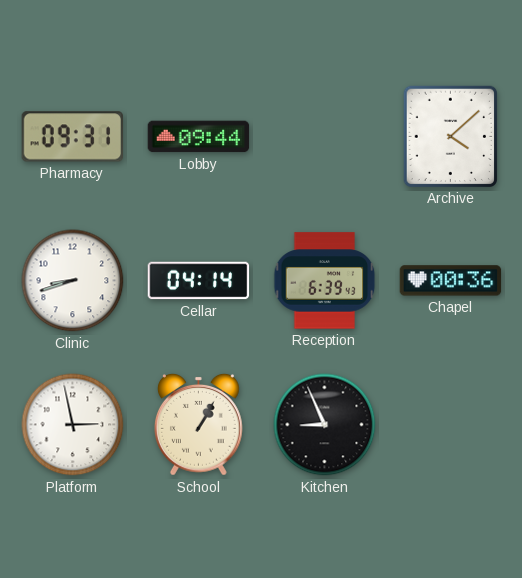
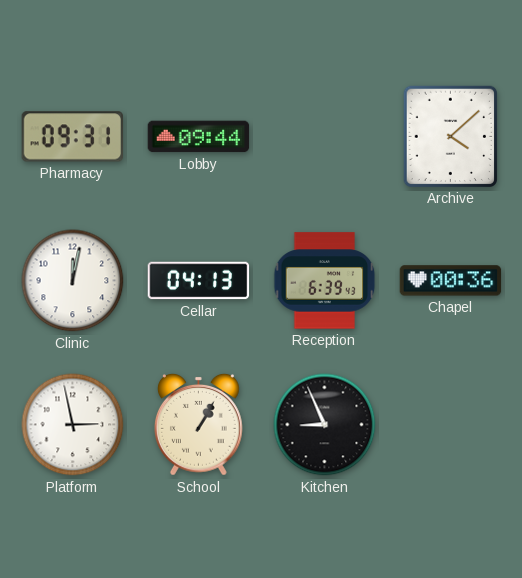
Clinic: 8:42 -> 12:02
Cellar: 04:14 -> 04:13
